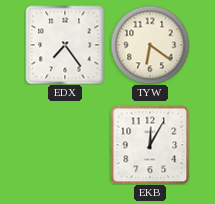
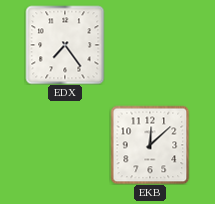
TYW: 6:21 -> none
EKB: 12:05 -> 12:08
